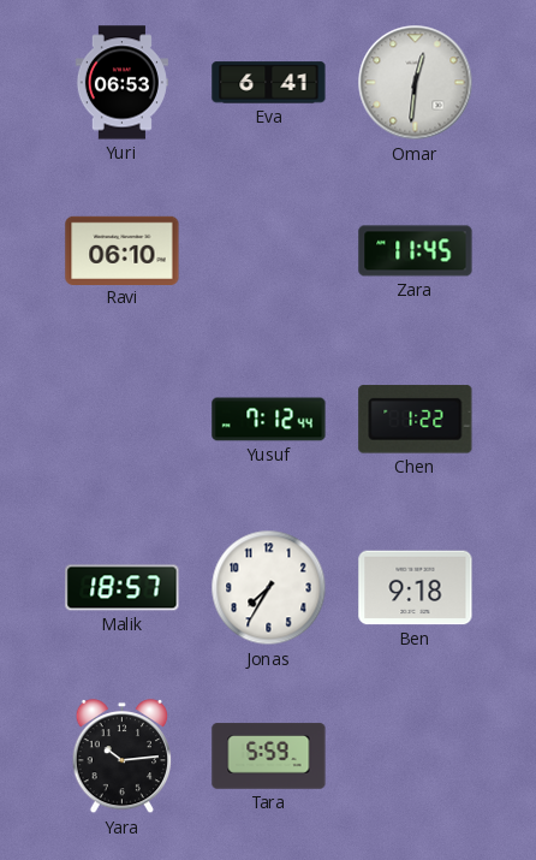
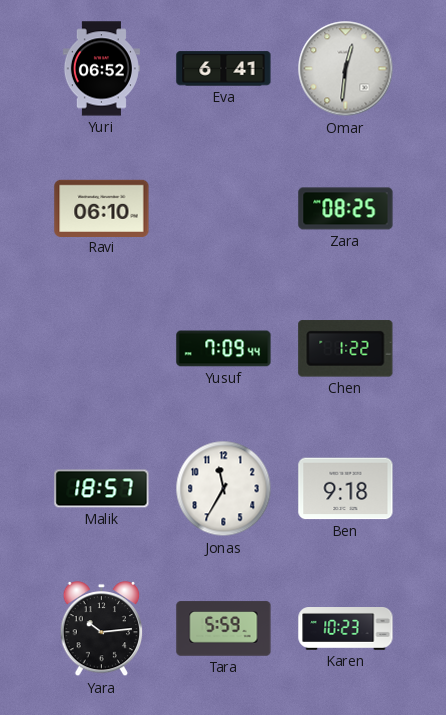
Yuri: 06:53 -> 06:52
Zara: 11:45 -> 08:25
Yusuf: 7:12 -> 7:09
Jonas: 7:35 -> 11:35
Karen: none -> 10:23
